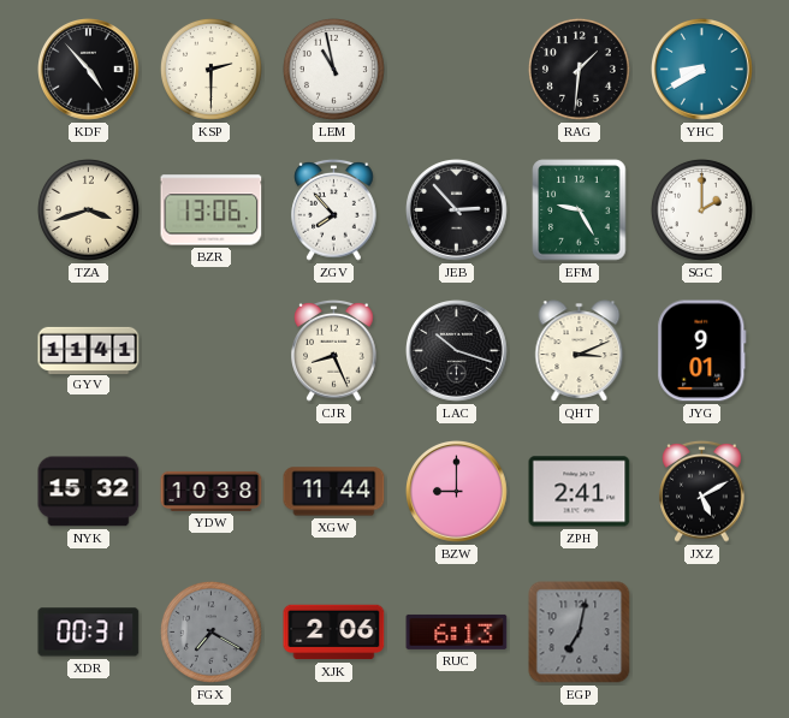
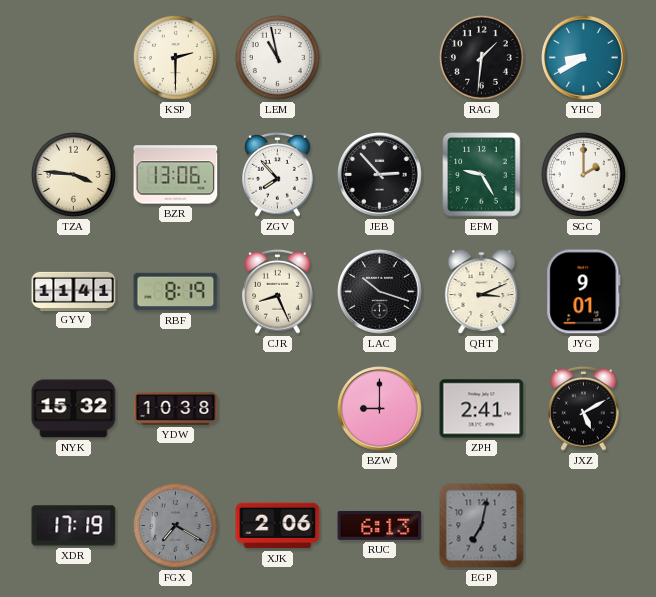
KDF: 4:53 -> none
TZA: 3:42 -> 3:46
RBF: none -> 8:19
XGW: 11:44 -> none
XDR: 00:31 -> 17:19
